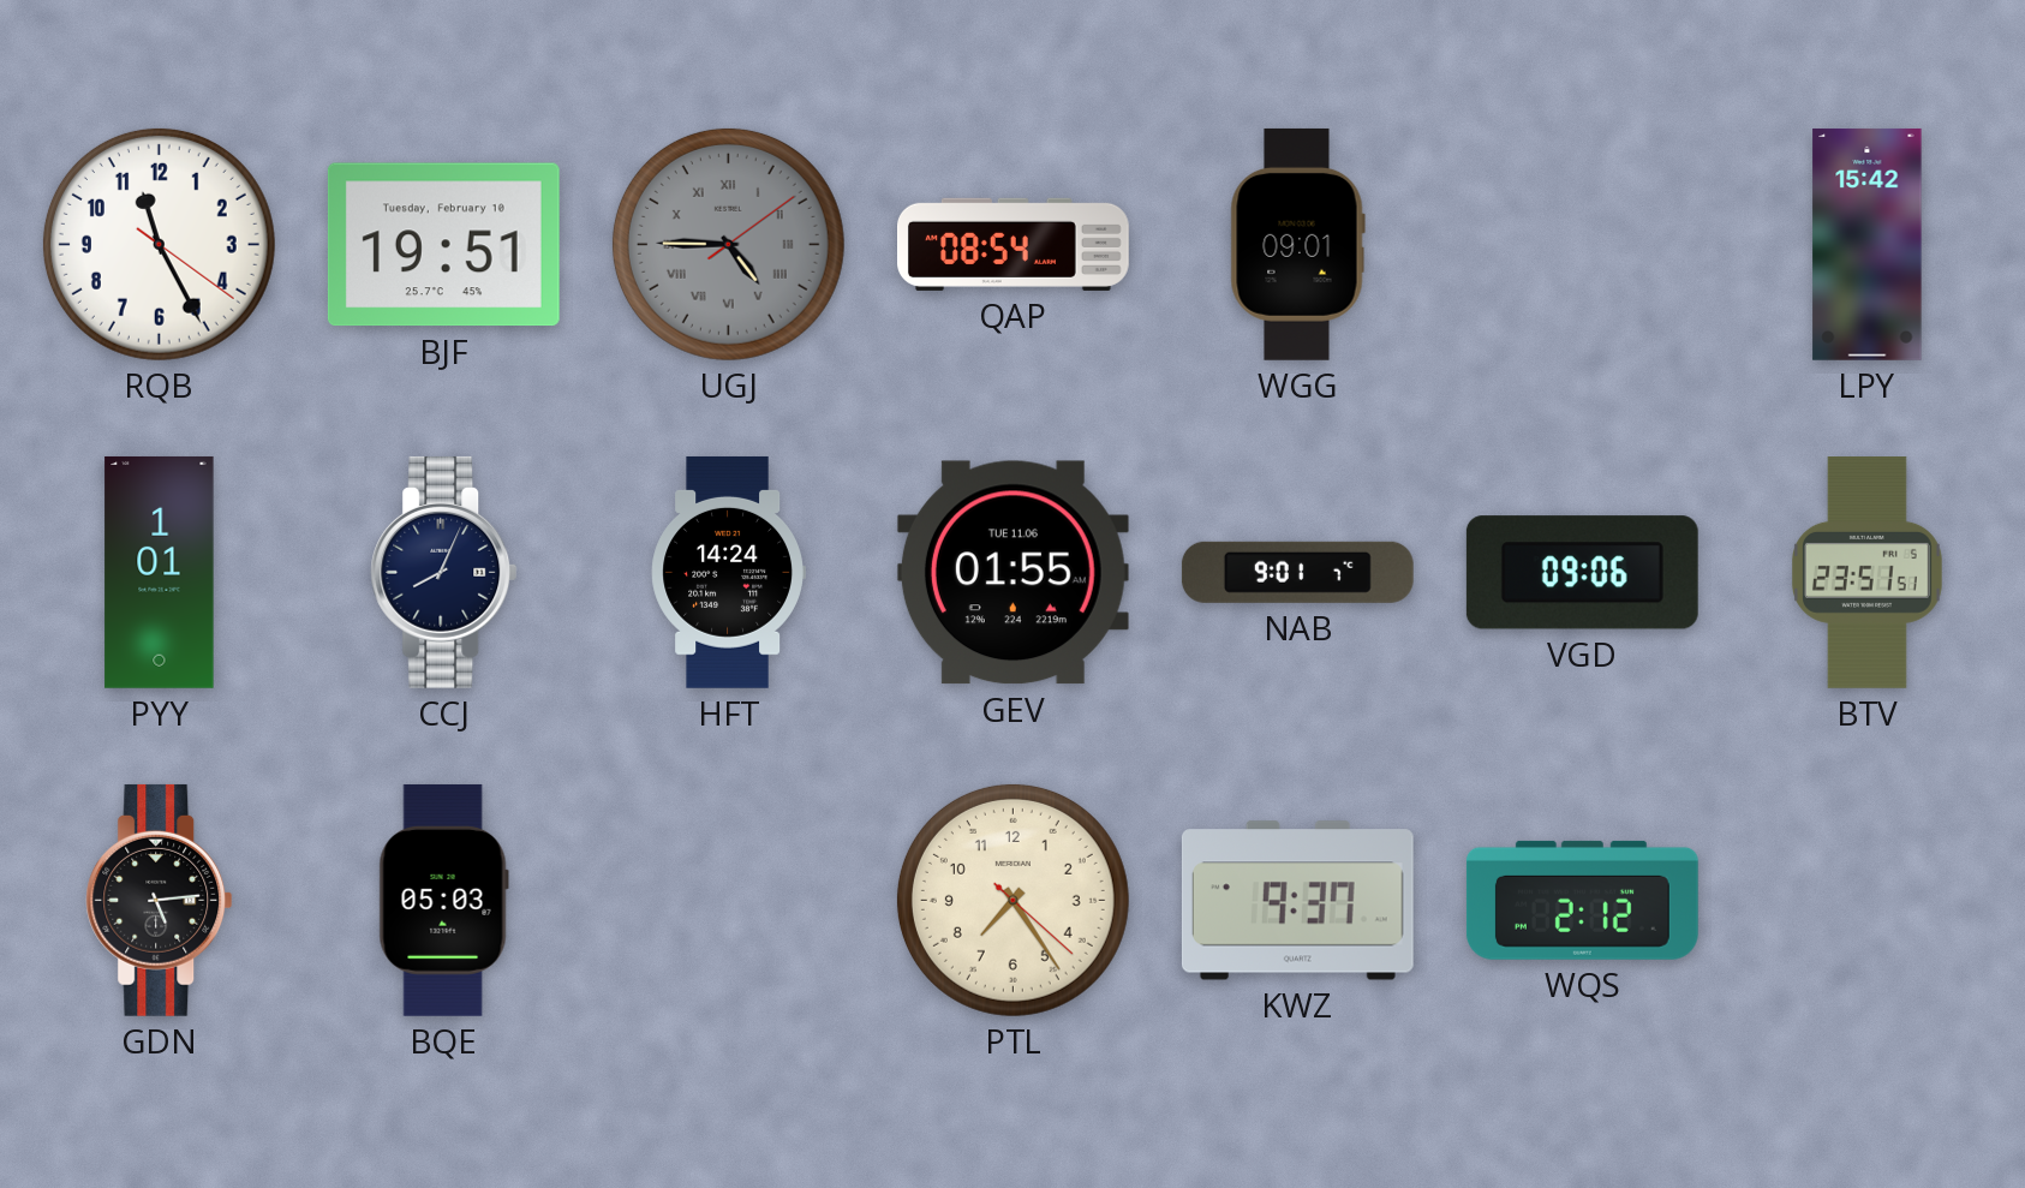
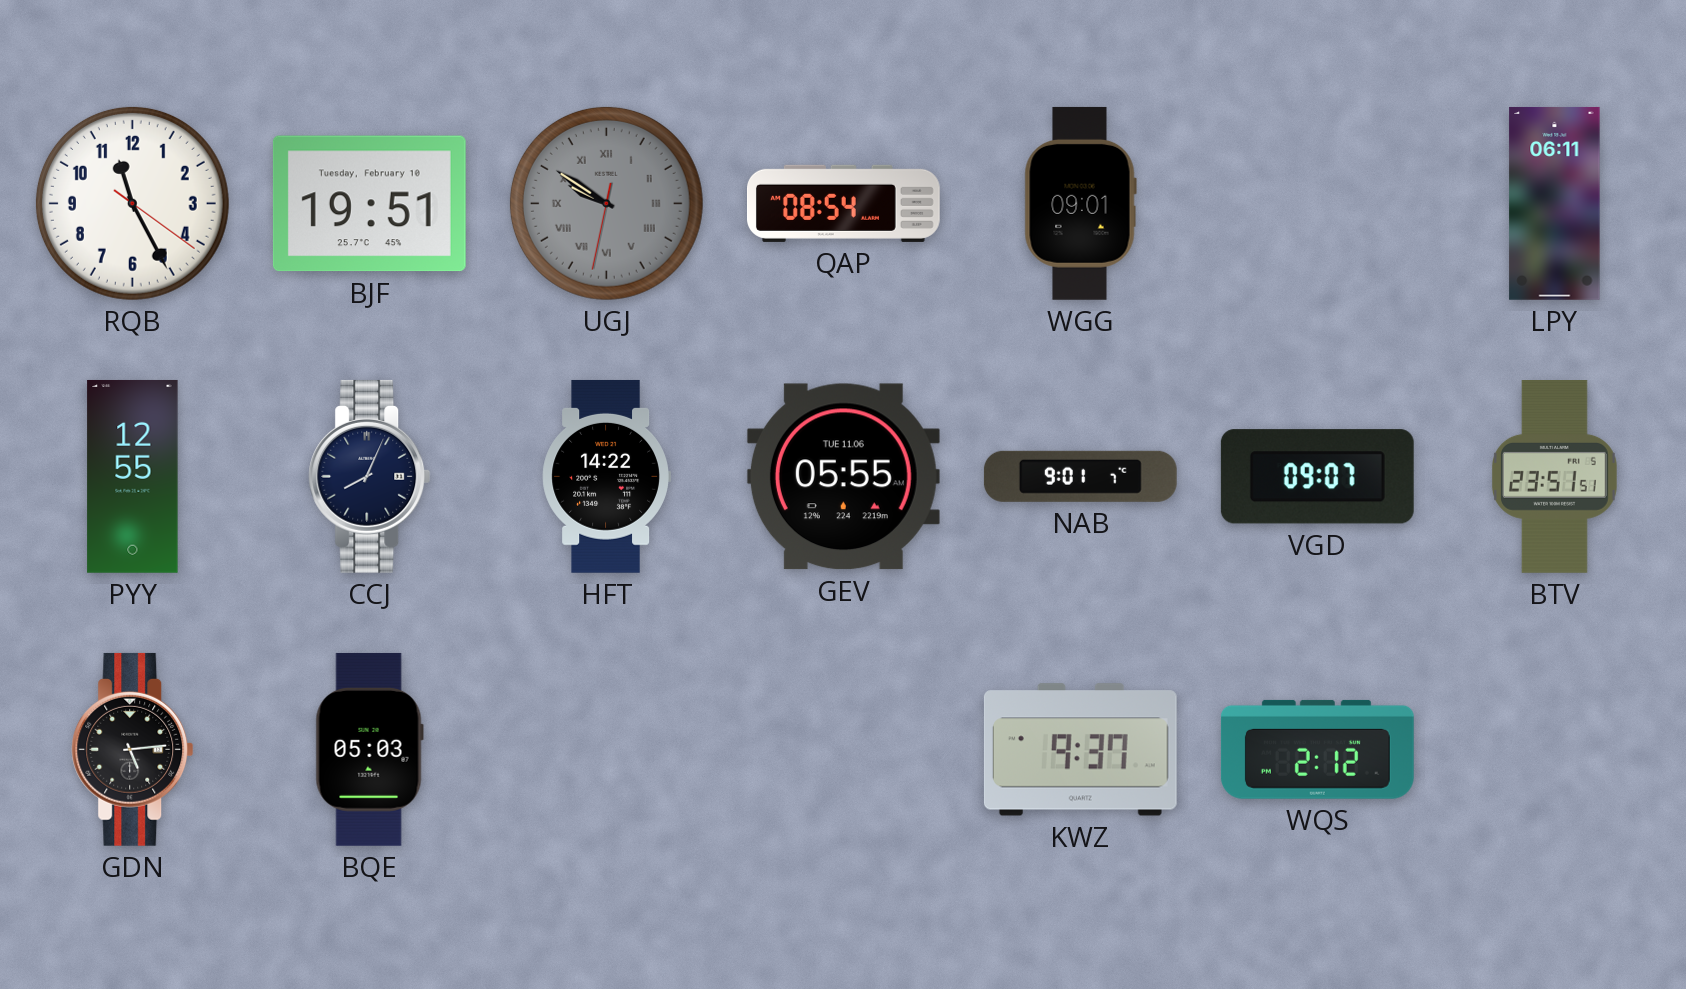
UGJ: 4:45 -> 9:50
LPY: 15:42 -> 06:11
PYY: 1:01 -> 12:55
HFT: 14:24 -> 14:22
GEV: 01:55 -> 05:55
VGD: 09:06 -> 09:07
PTL: 7:24 -> none
